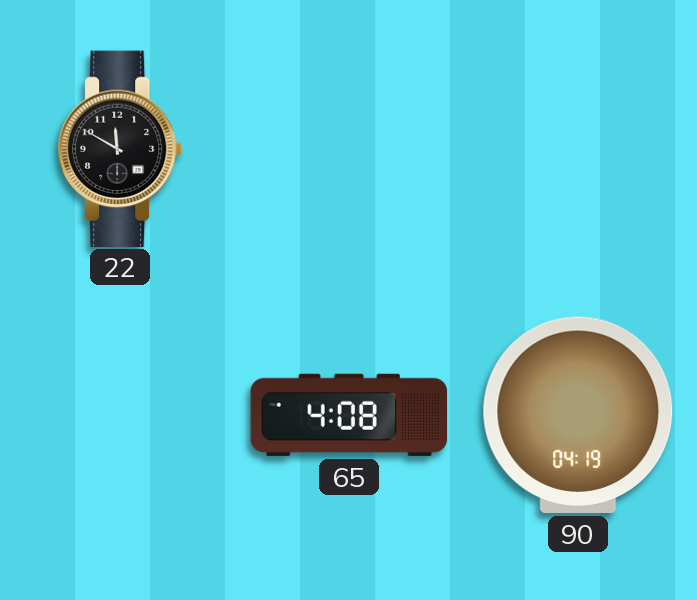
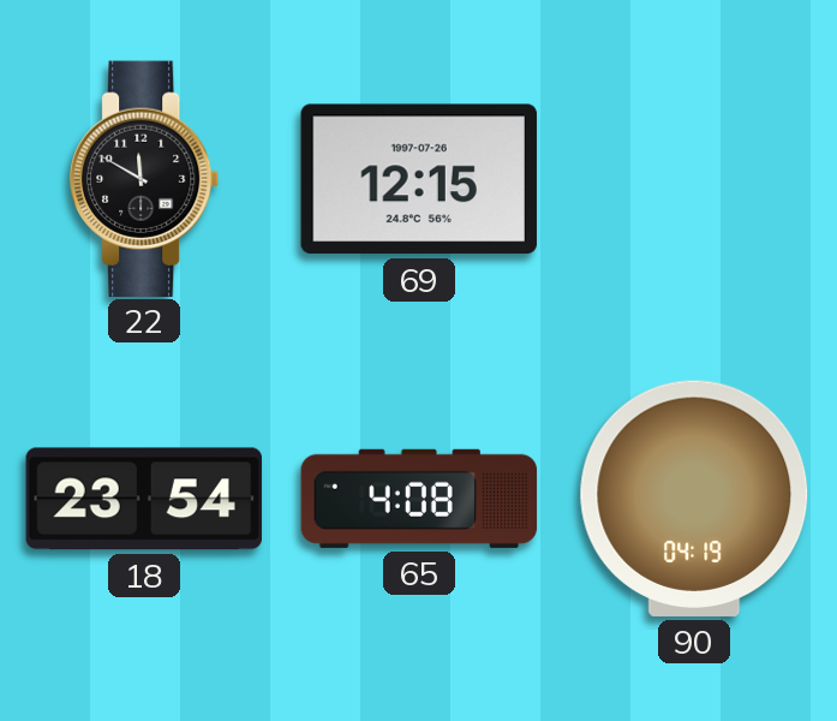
69: none -> 12:15
18: none -> 23:54
